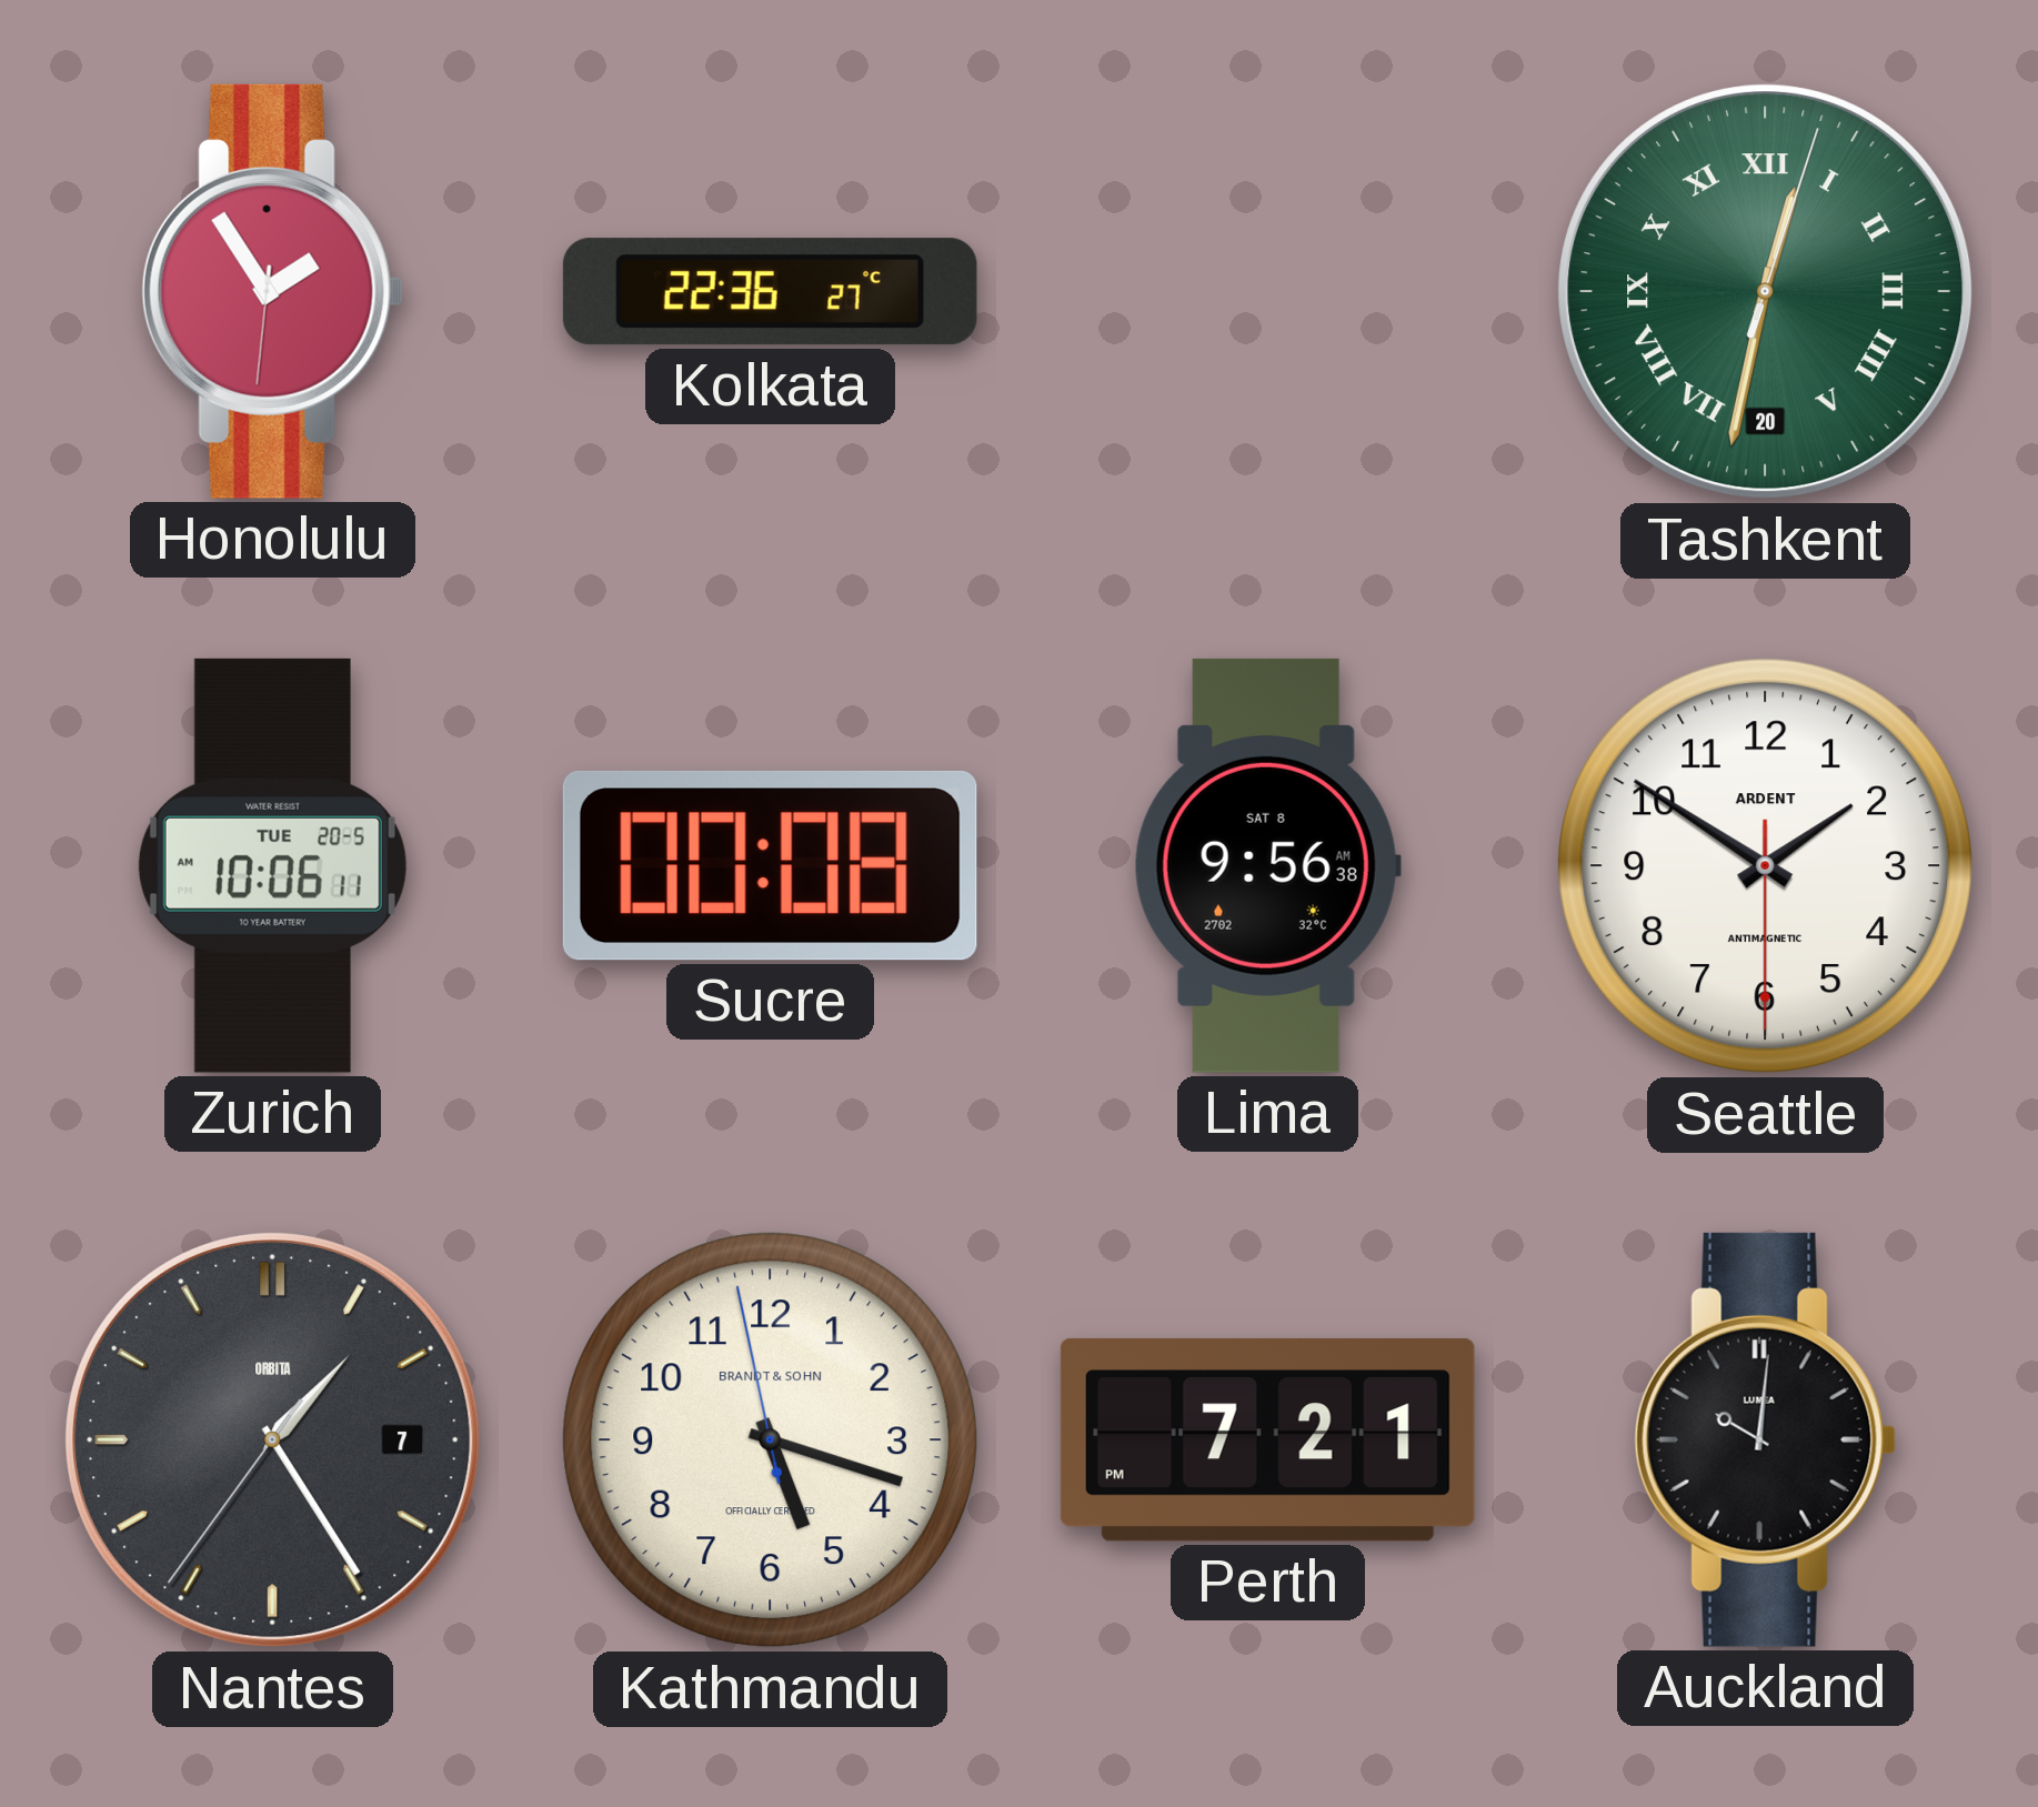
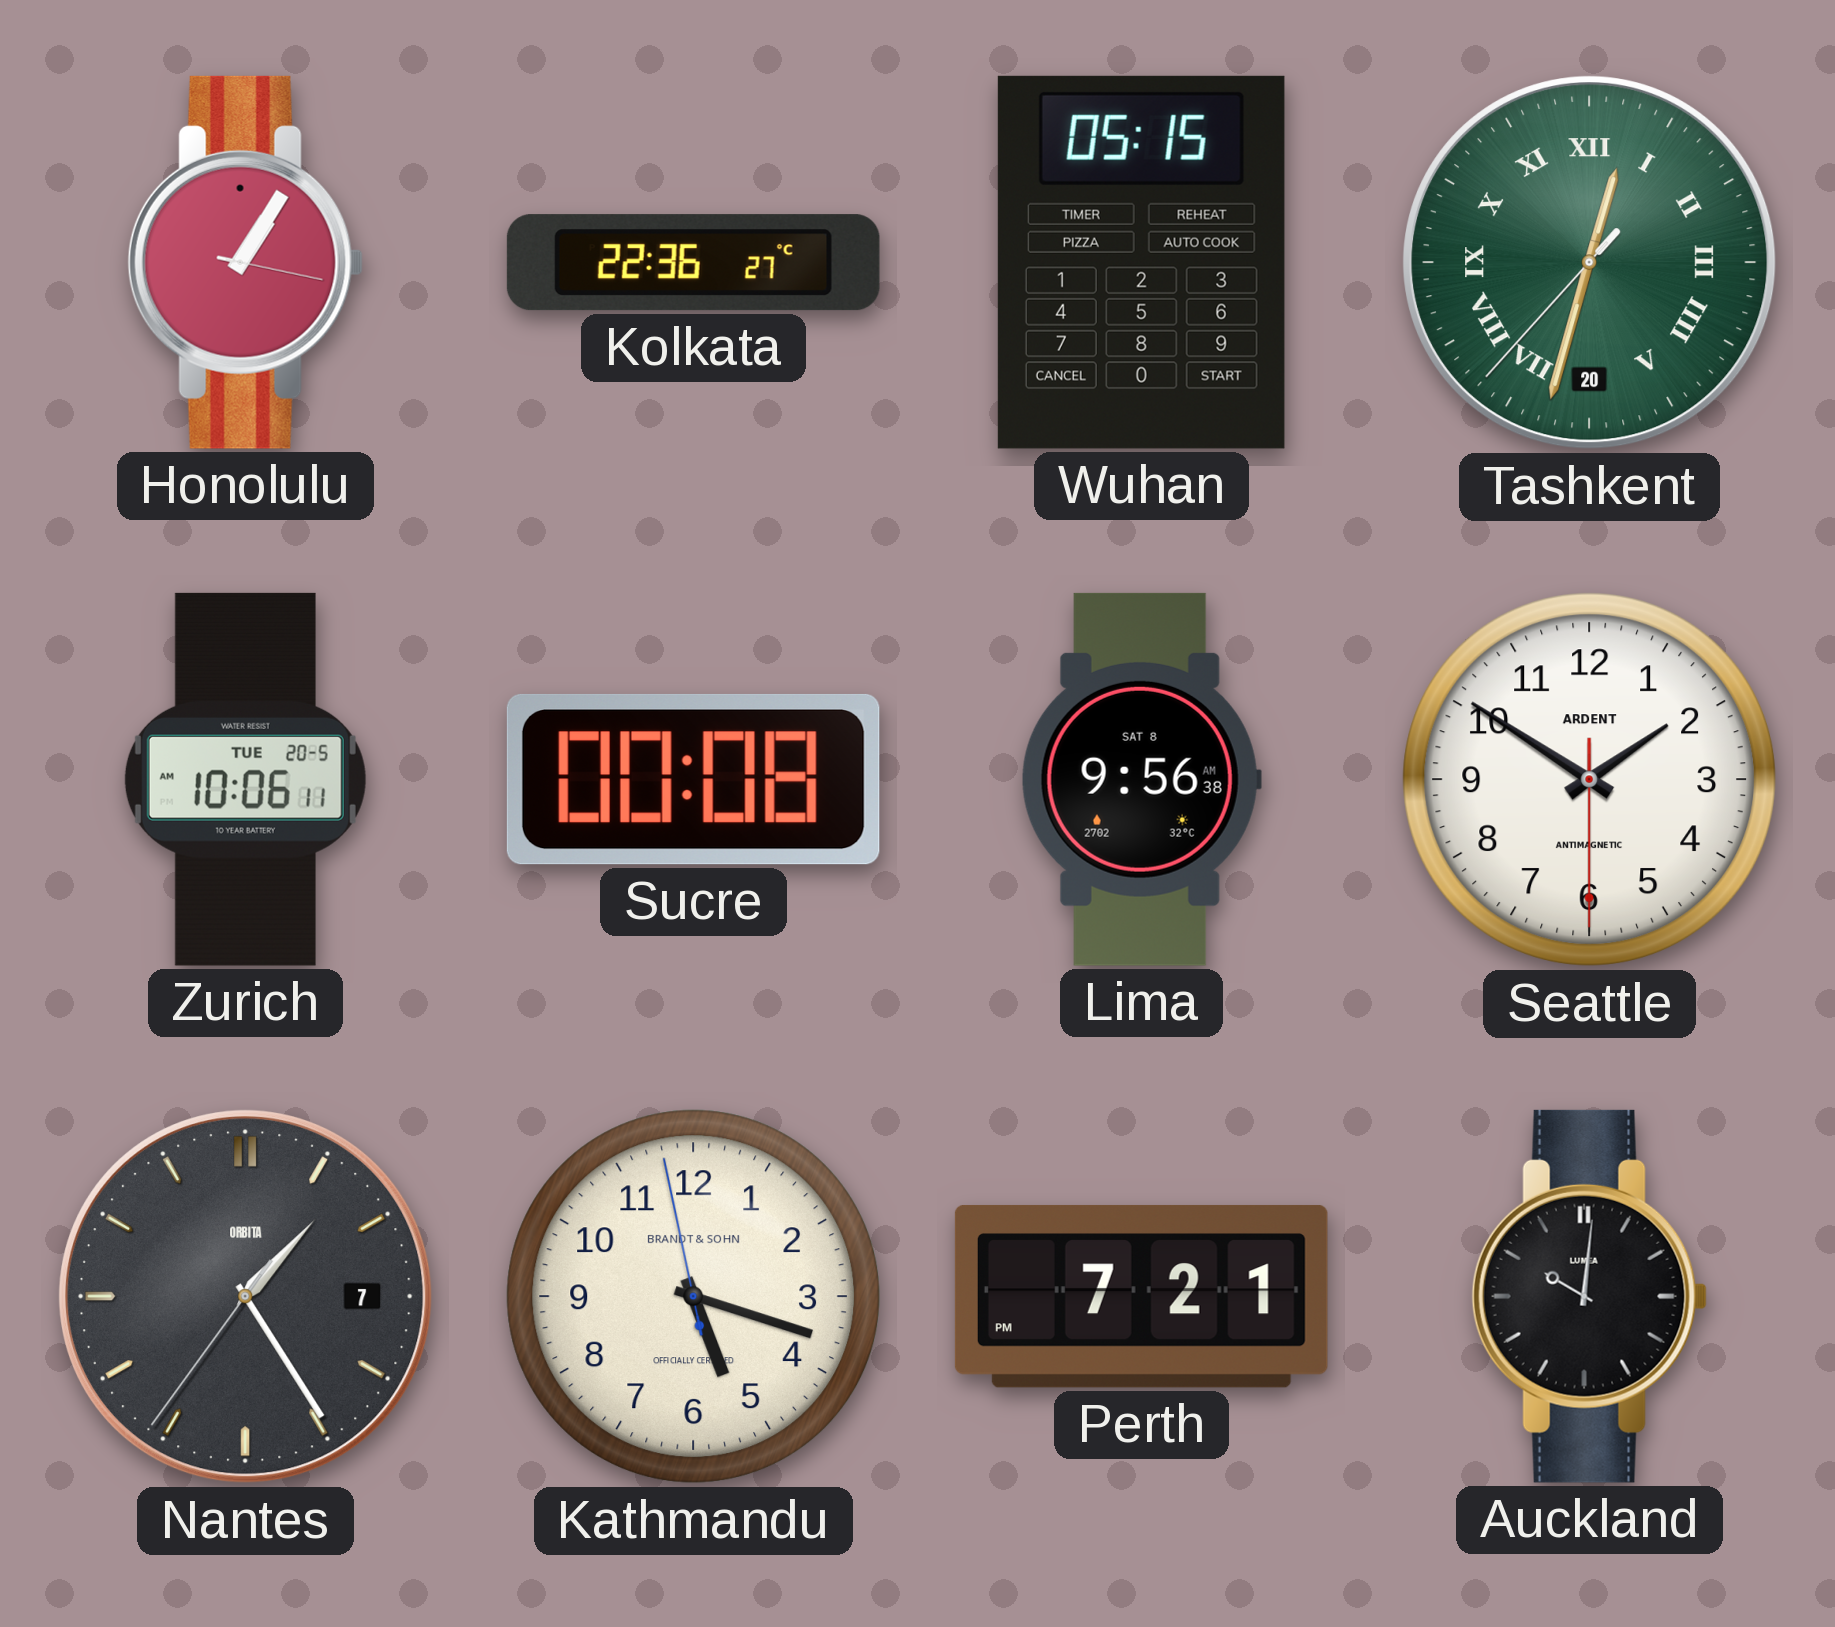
Honolulu: 1:54 -> 1:05
Wuhan: none -> 05:15
Tashkent: 12:32:03 -> 12:32:37
